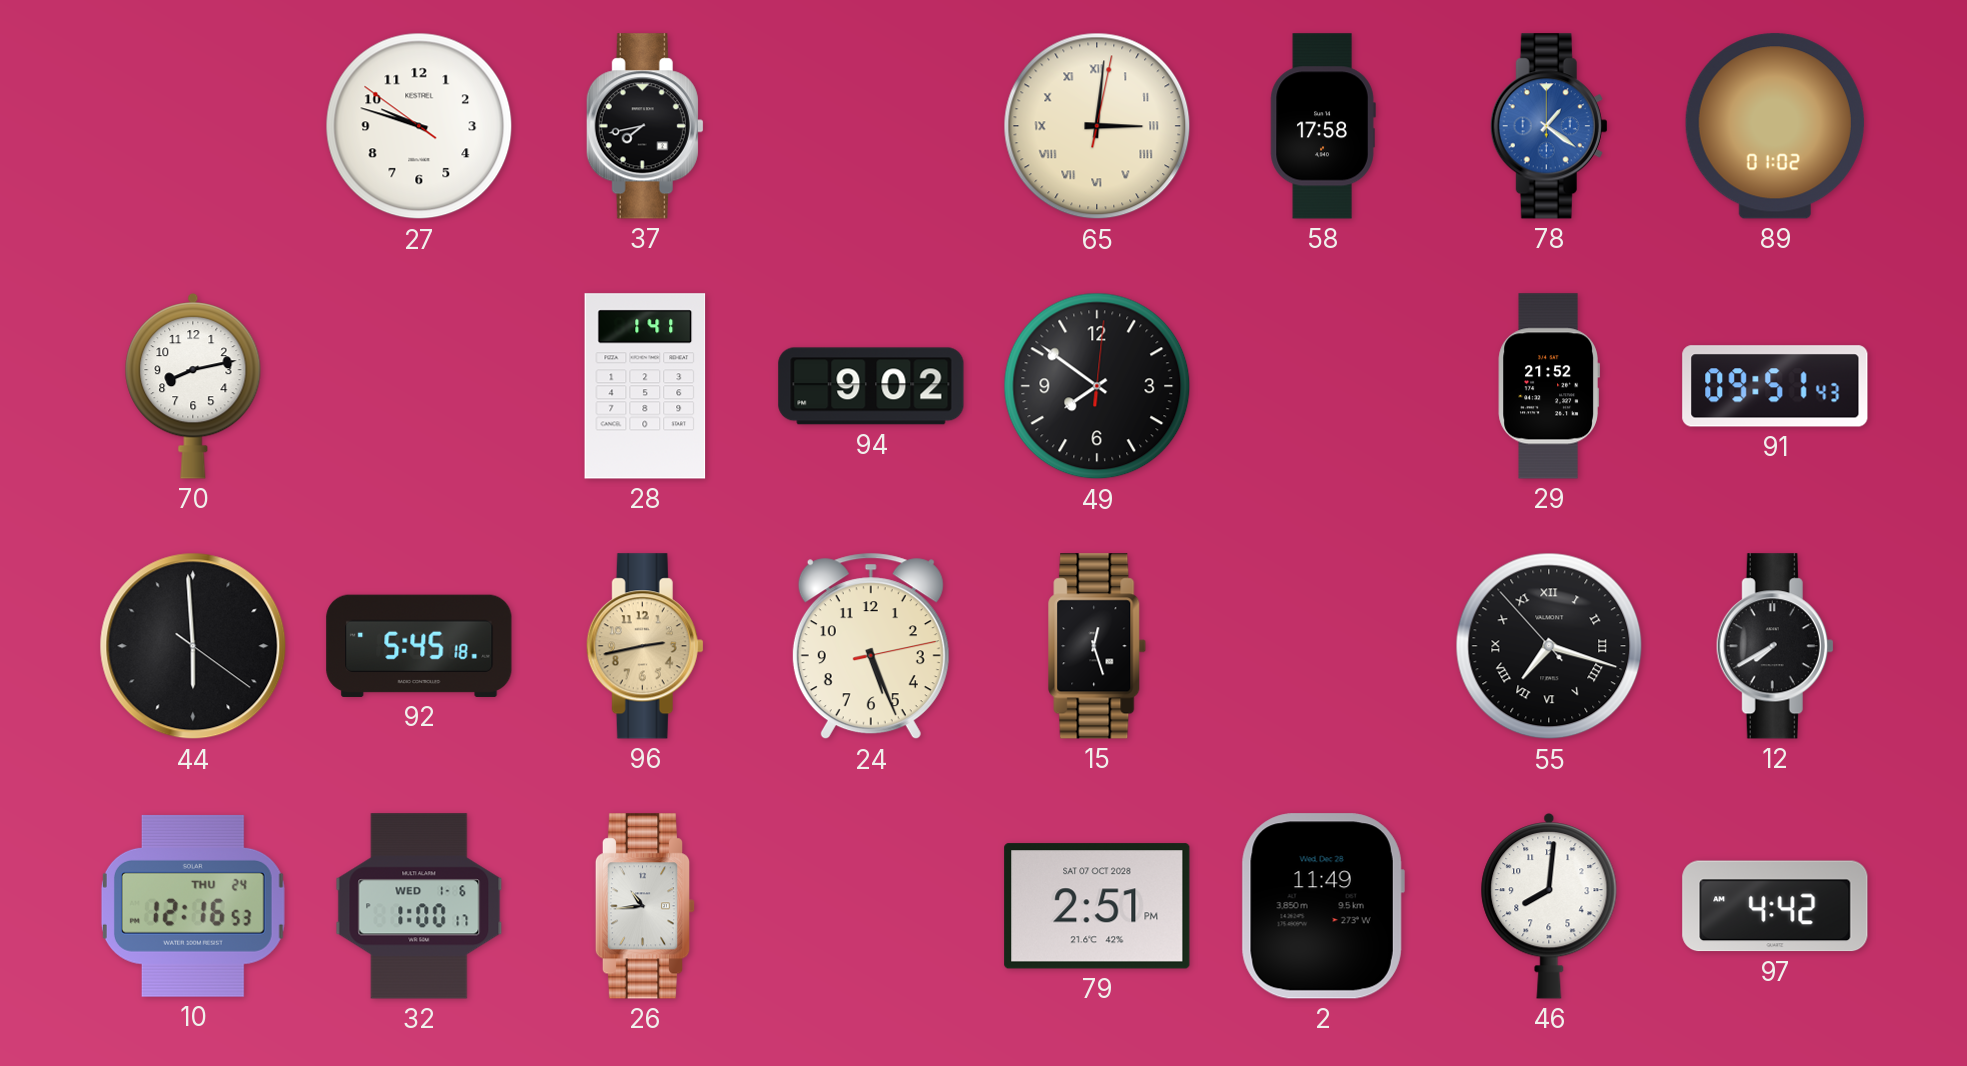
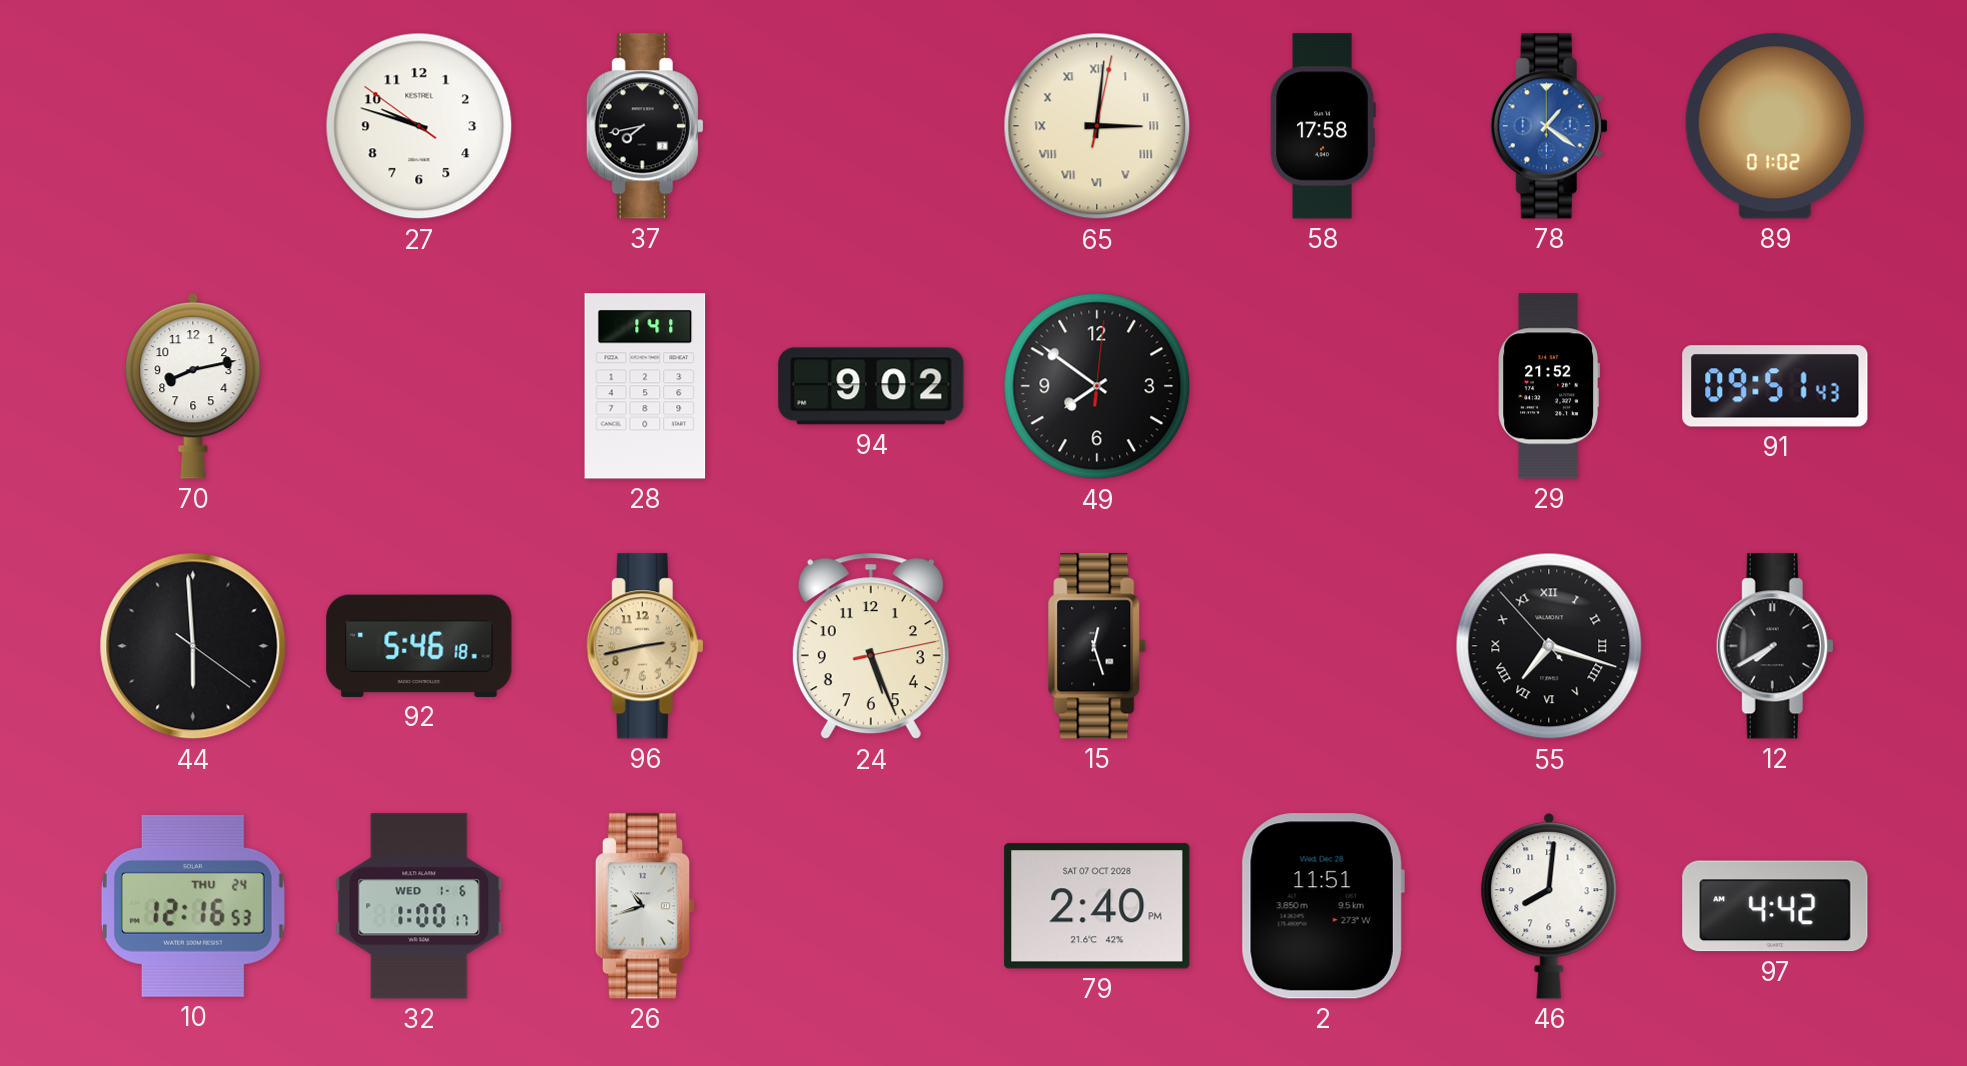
92: 5:45 -> 5:46
26: 10:44 -> 10:42
79: 2:51 -> 2:40
2: 11:49 -> 11:51
